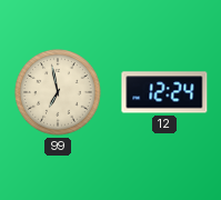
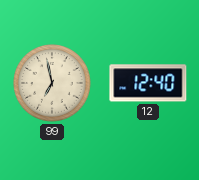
12: 12:24 -> 12:40
